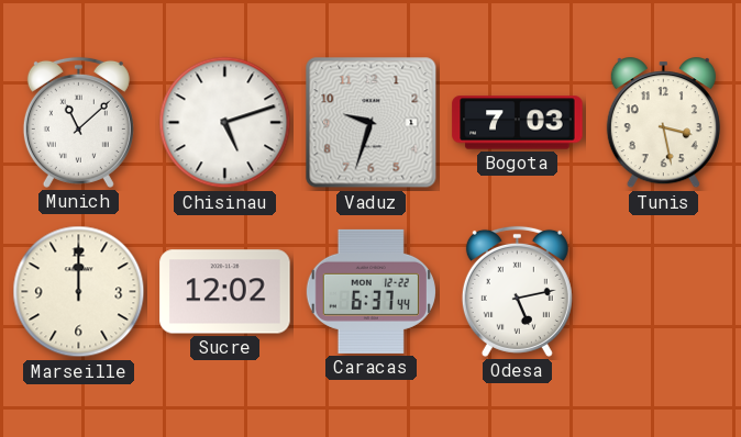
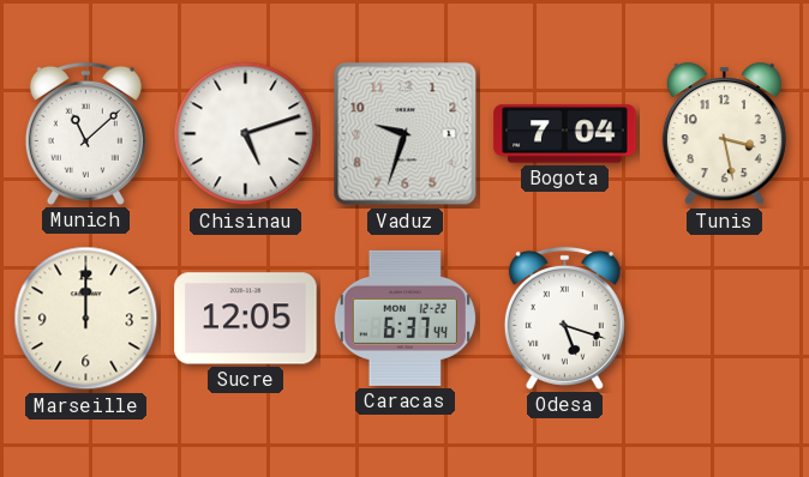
Bogota: 7:03 -> 7:04
Sucre: 12:02 -> 12:05
Odesa: 5:13 -> 5:18
